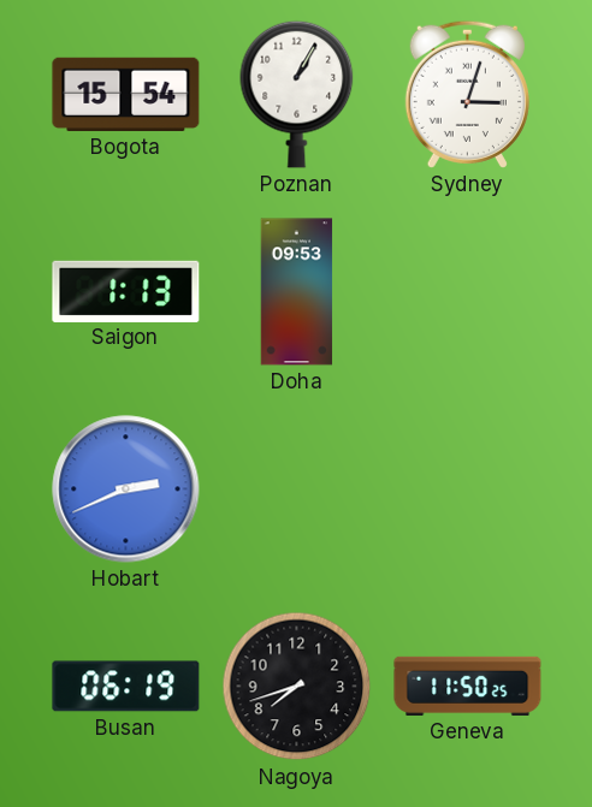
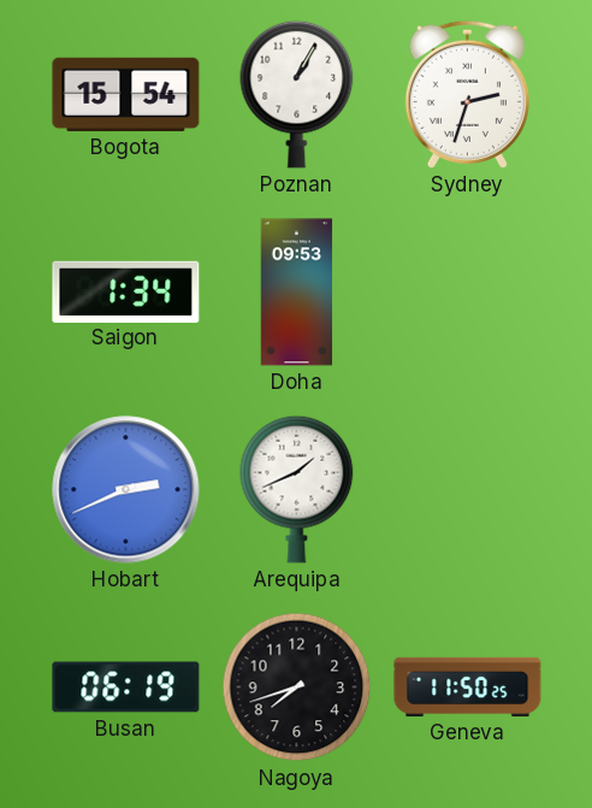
Sydney: 3:03 -> 2:33
Saigon: 1:13 -> 1:34
Arequipa: none -> 1:41
